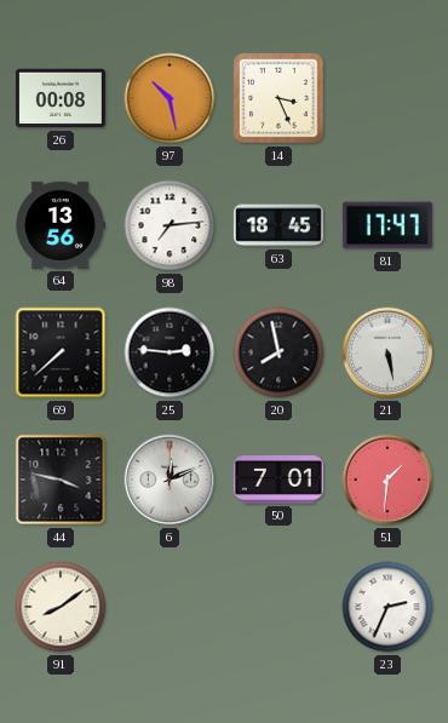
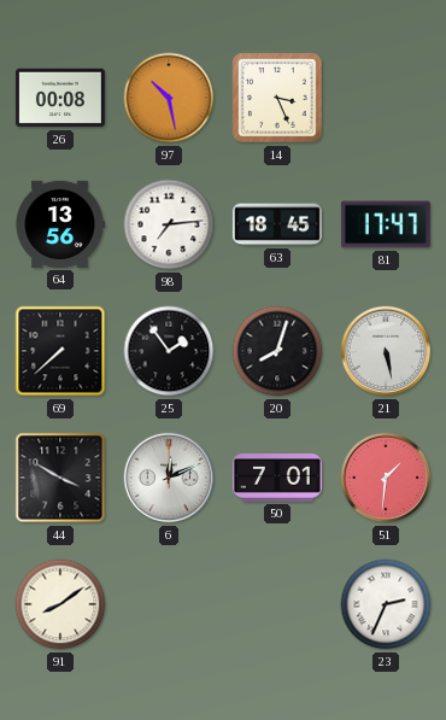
25: 2:46 -> 1:54
20: 7:58 -> 8:03
44: 3:47 -> 3:50
